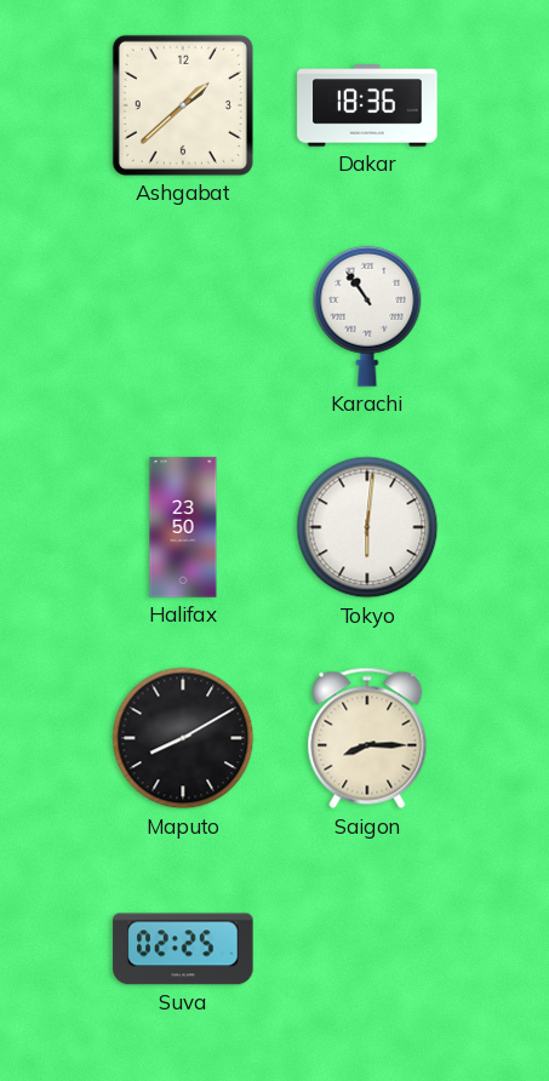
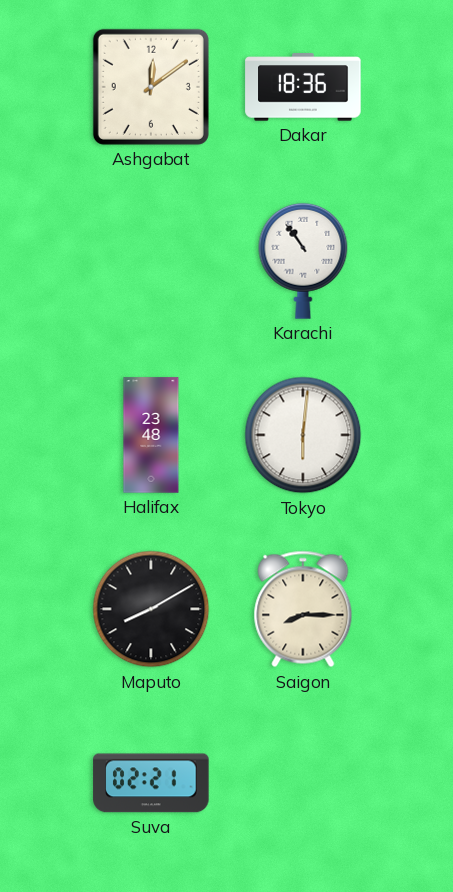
Ashgabat: 1:38 -> 12:09
Halifax: 23:50 -> 23:48
Suva: 02:25 -> 02:21
